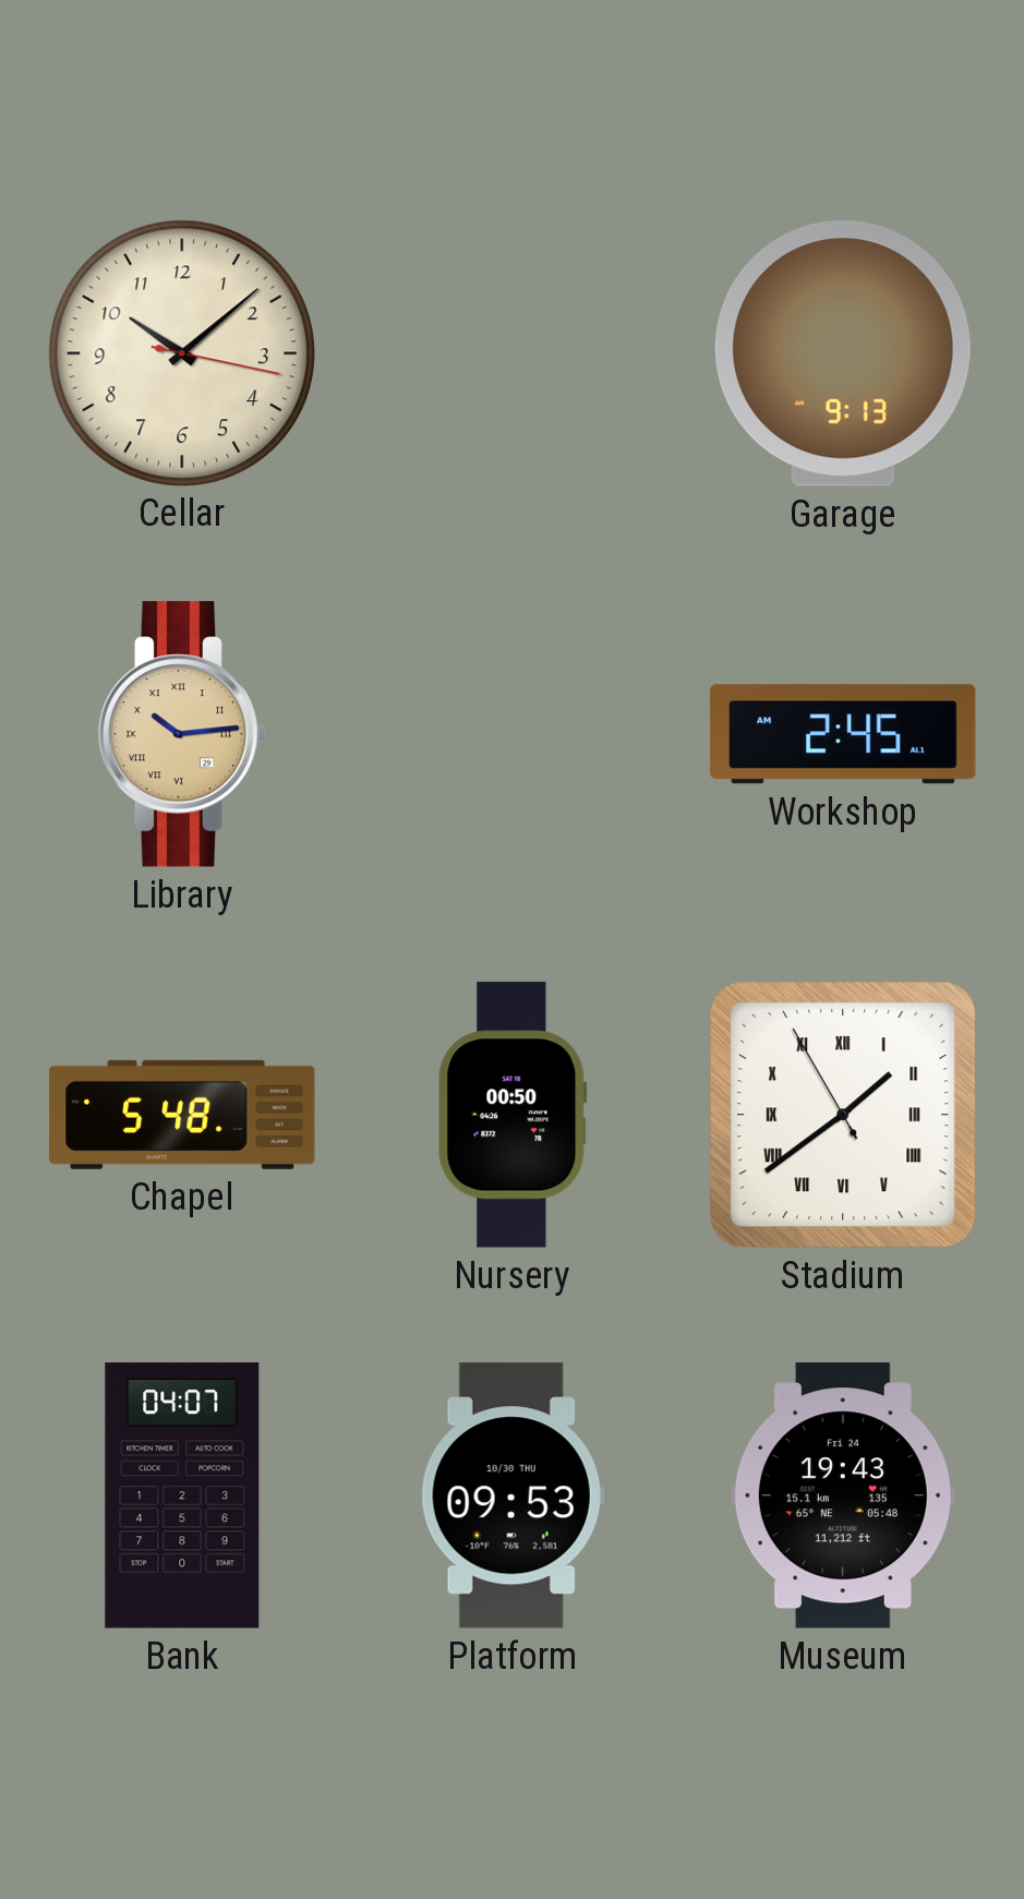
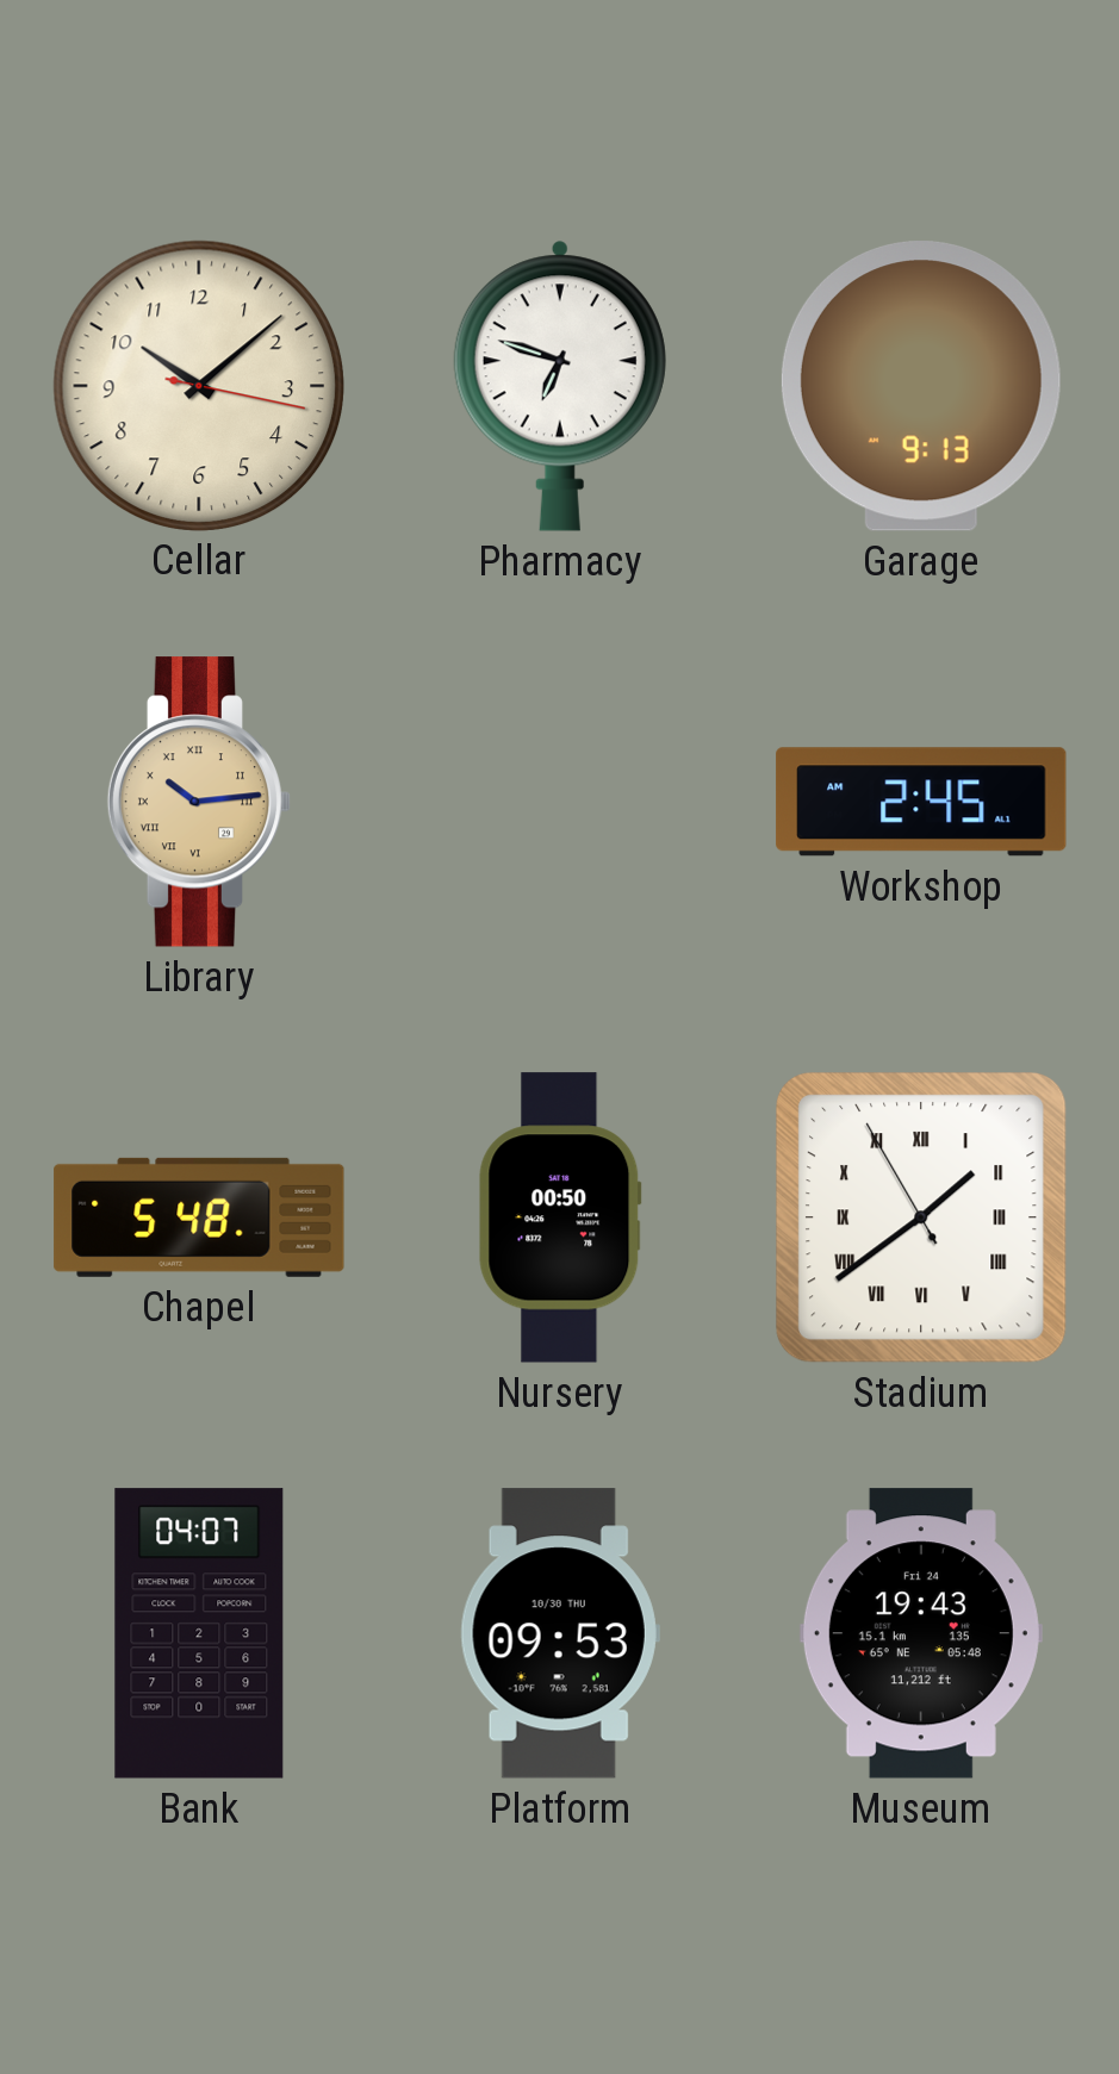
Pharmacy: none -> 6:48
